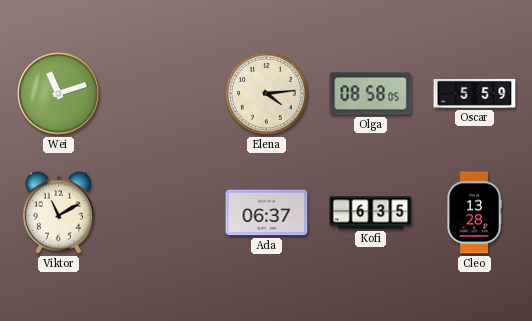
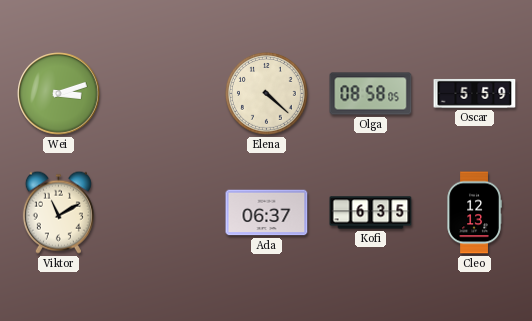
Wei: 11:12 -> 3:12
Elena: 4:14 -> 4:22
Cleo: 13:28 -> 12:13
